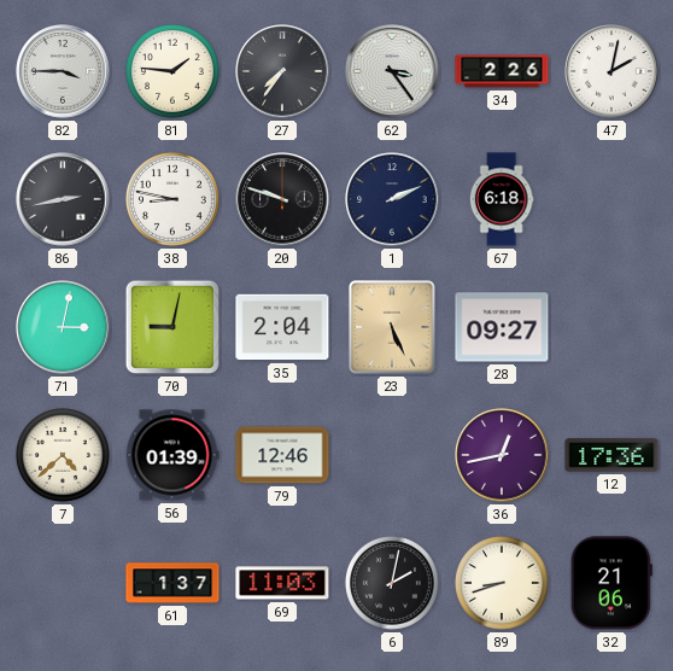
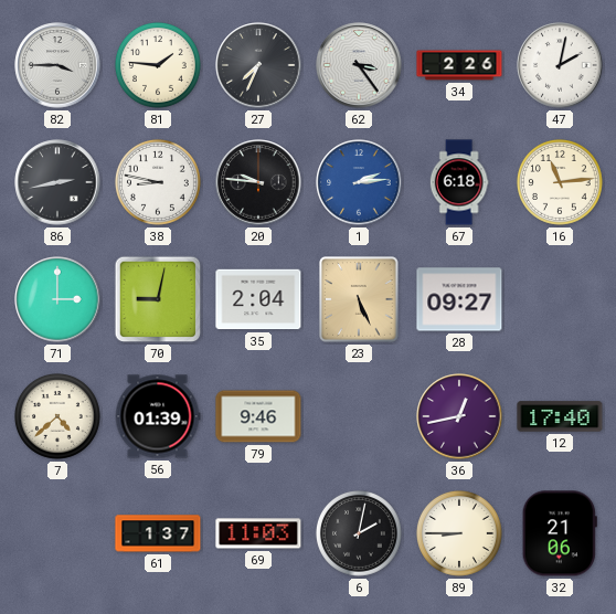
27: 7:36 -> 7:34
20: 9:48 -> 9:46
1: 2:11 -> 2:14
1 dial: navy -> blue
16: none -> 11:14
71: 3:02 -> 3:00
79: 12:46 -> 9:46
12: 17:36 -> 17:40
89: 8:42 -> 8:45
